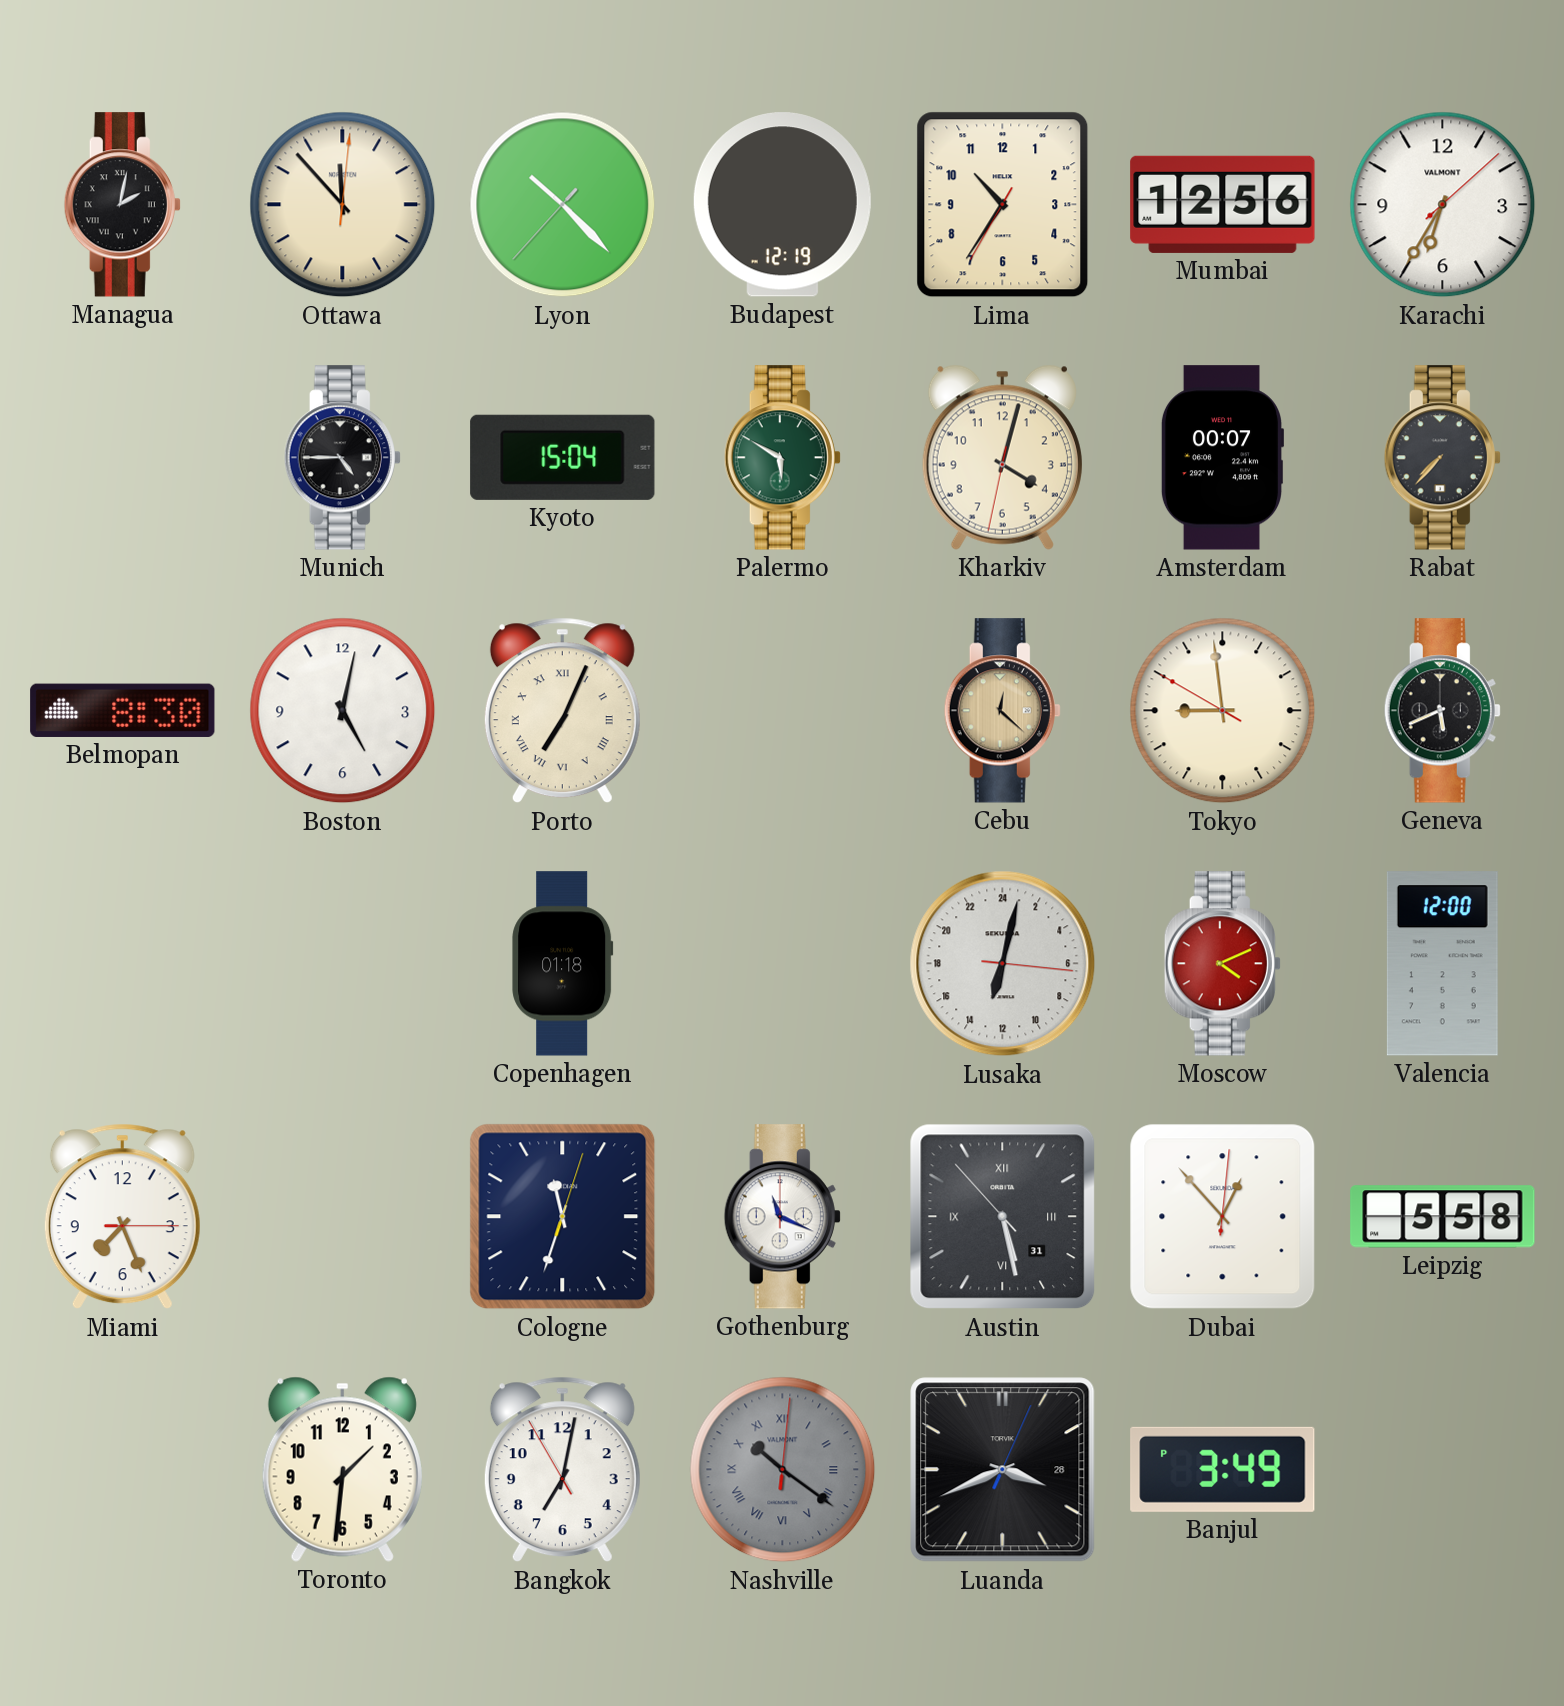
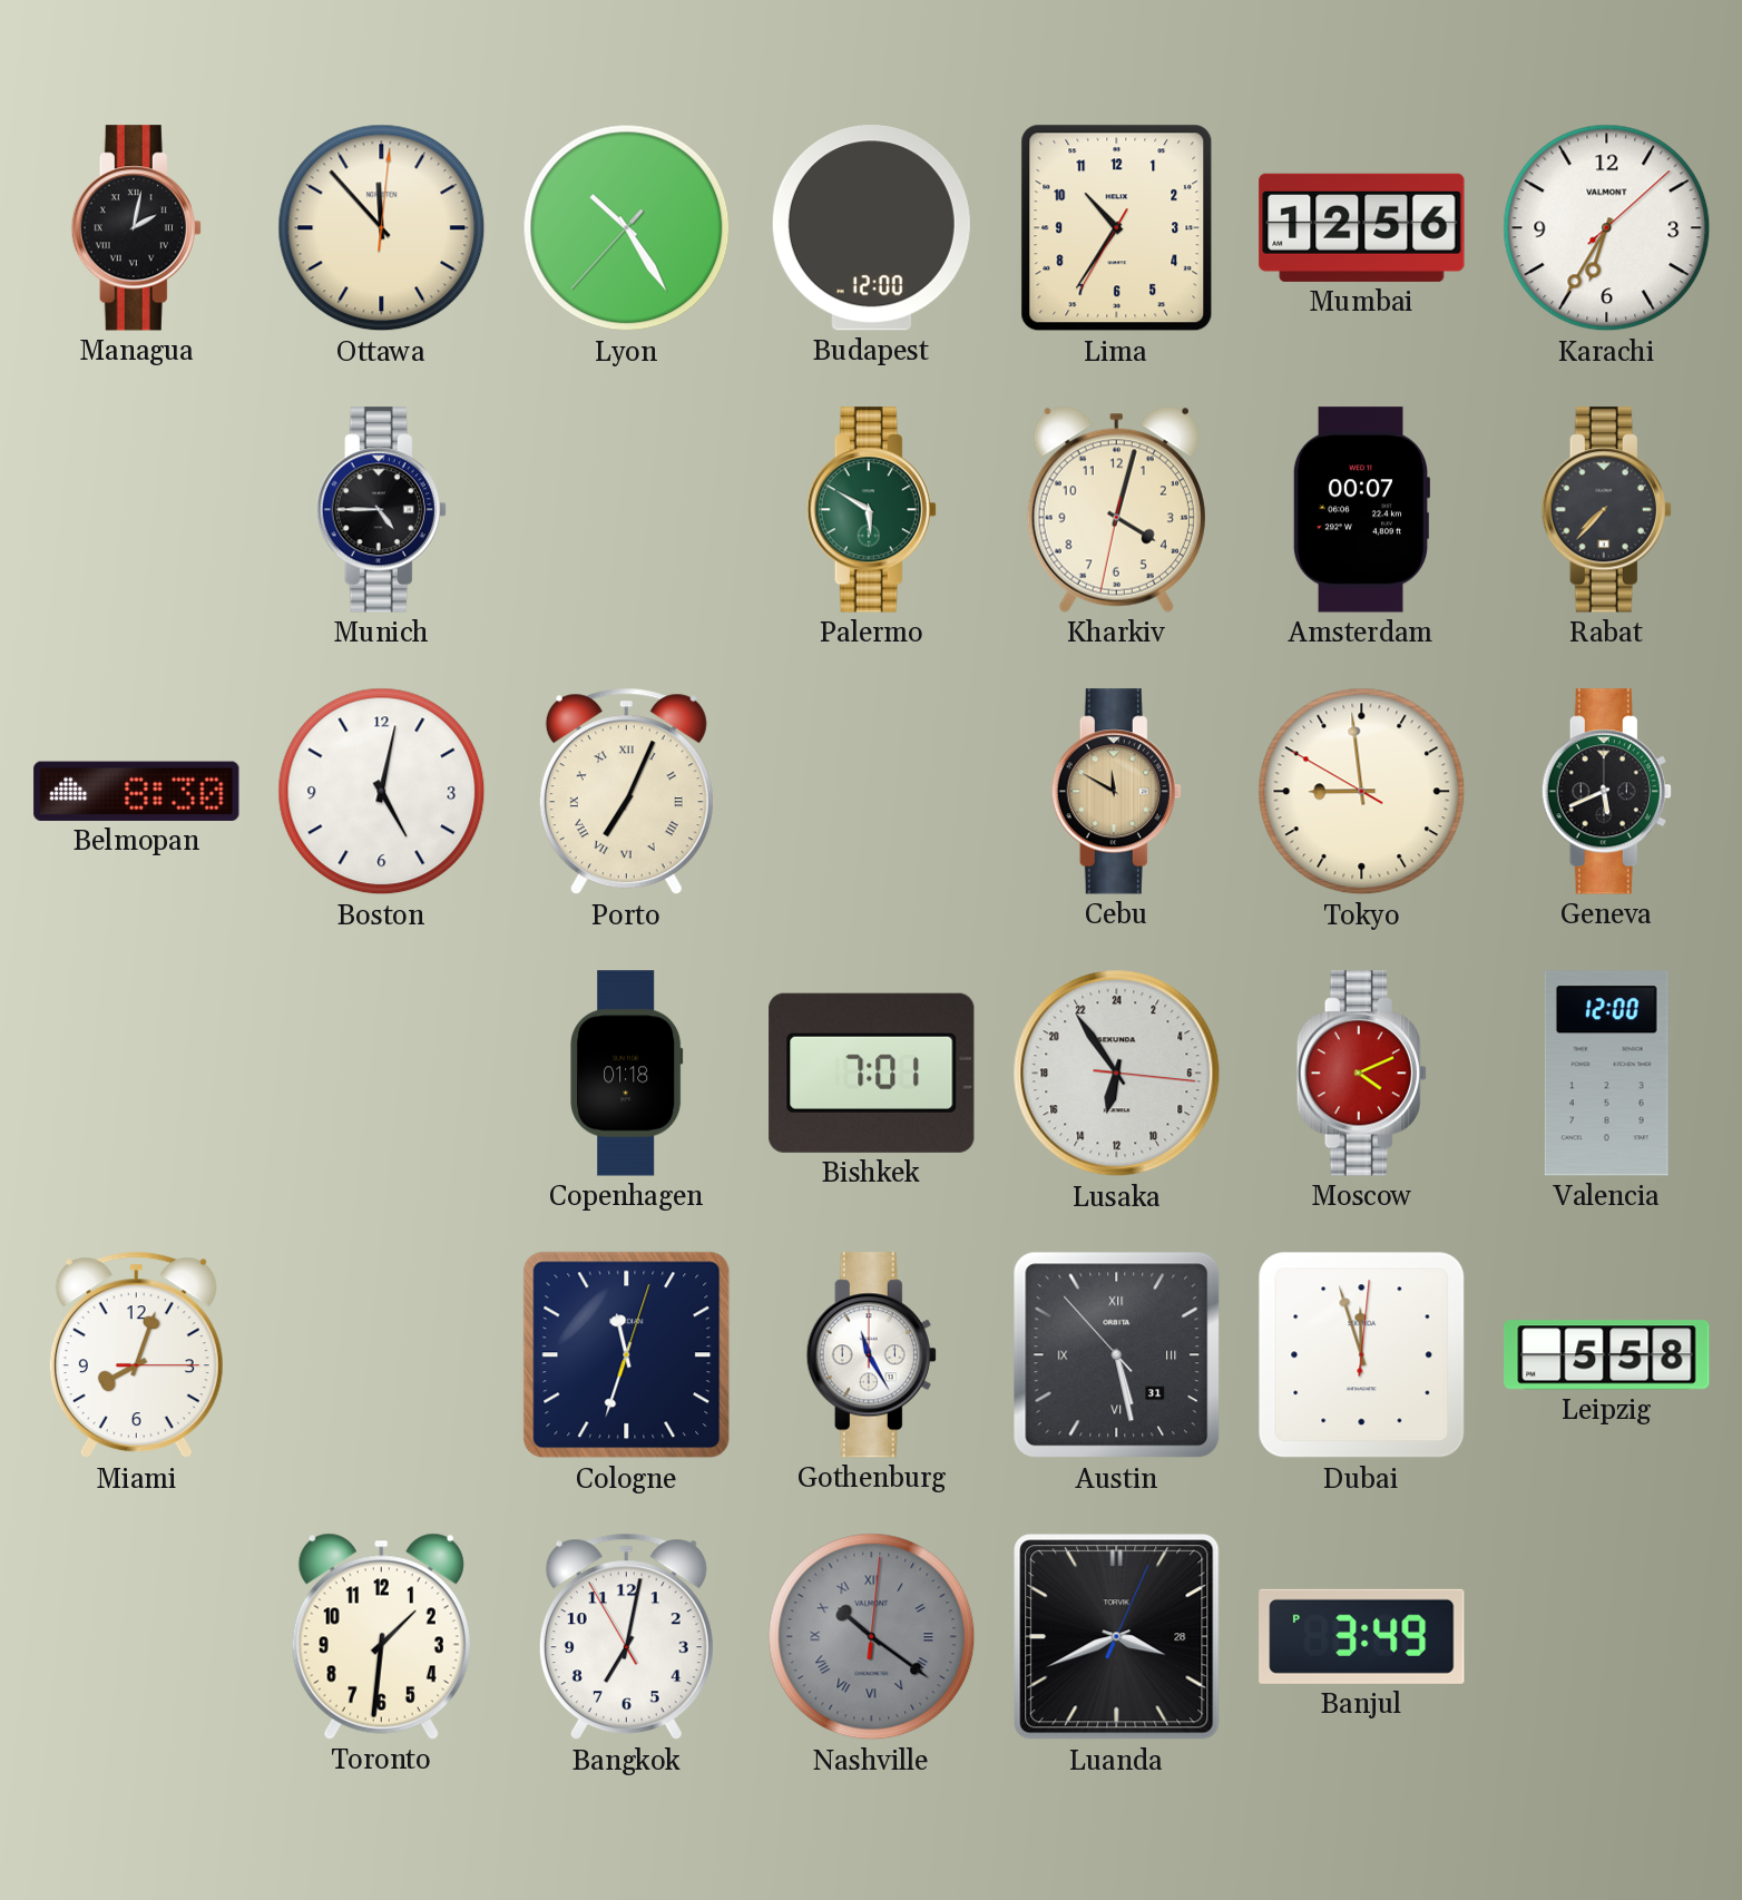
Lyon: 10:22 -> 10:24
Budapest: 12:19 -> 12:00
Kyoto: 15:04 -> none
Cebu: 12:22 -> 11:50
Bishkek: none -> 7:01
Lusaka: 13:02 -> 12:54
Miami: 7:26 -> 8:03
Gothenburg: 11:19 -> 11:25
Dubai: 12:53 -> 11:57
